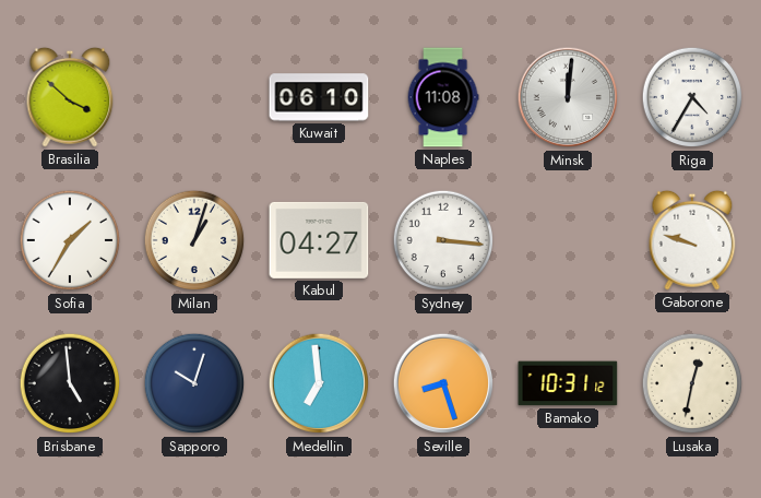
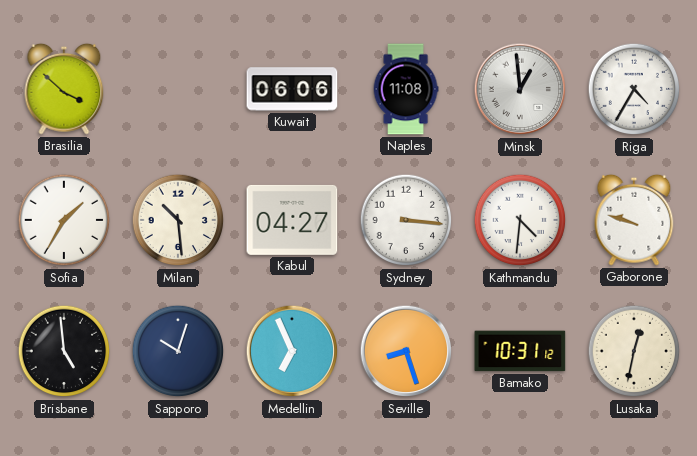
Kuwait: 06:10 -> 06:06
Minsk: 12:01 -> 12:59
Milan: 1:03 -> 10:29
Kathmandu: none -> 4:31
Medellin: 6:59 -> 6:56
